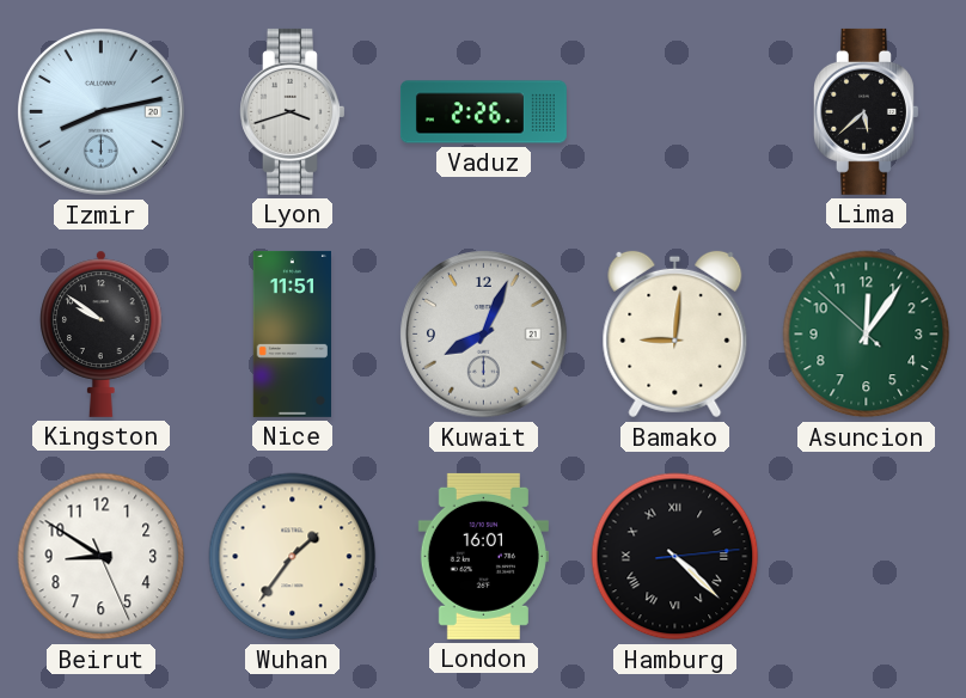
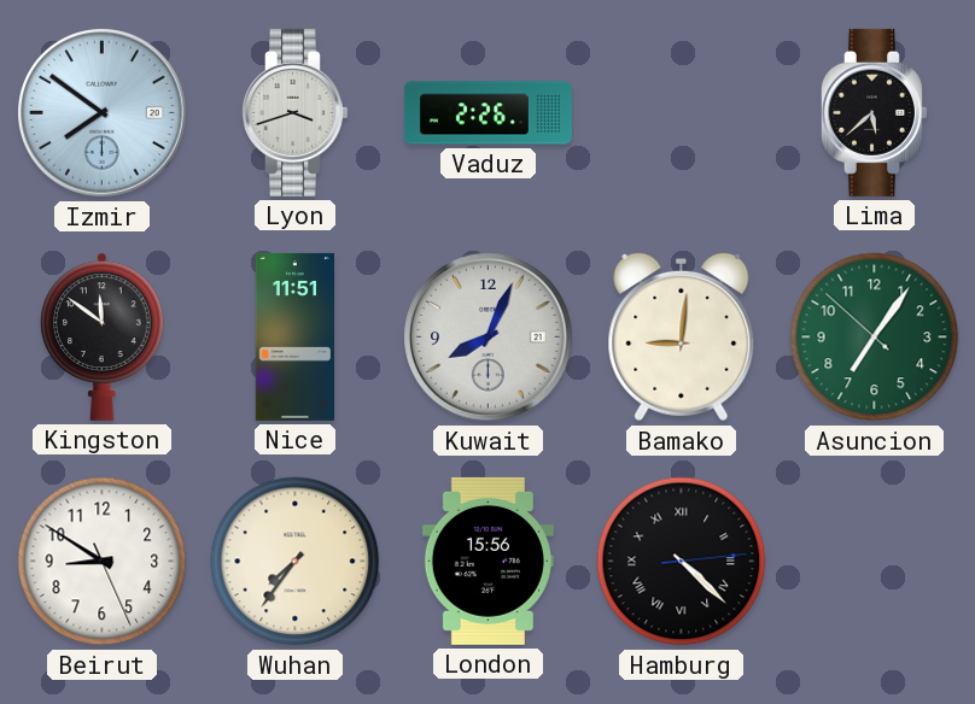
Izmir: 8:13 -> 7:51
Kingston: 9:51 -> 11:51
Asuncion: 12:05 -> 7:05
Wuhan: 1:36 -> 7:36
London: 16:01 -> 15:56
